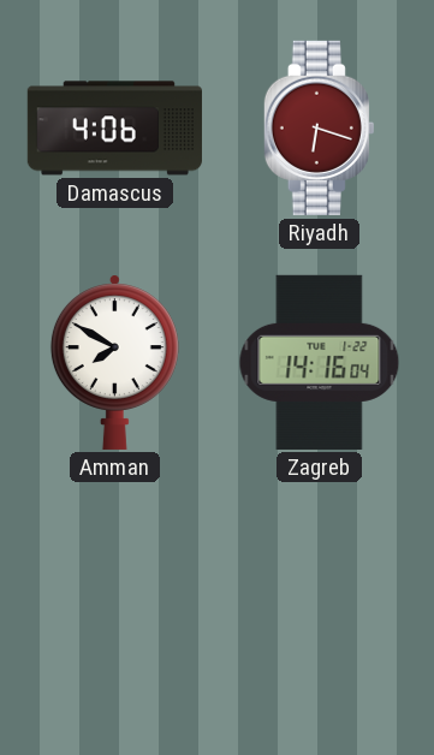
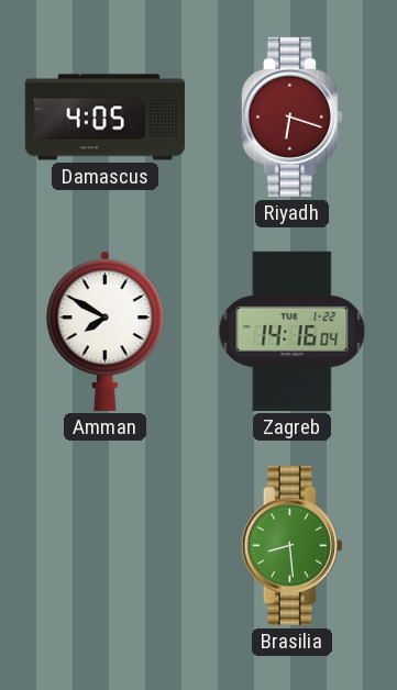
Damascus: 4:06 -> 4:05
Brasilia: none -> 8:29
